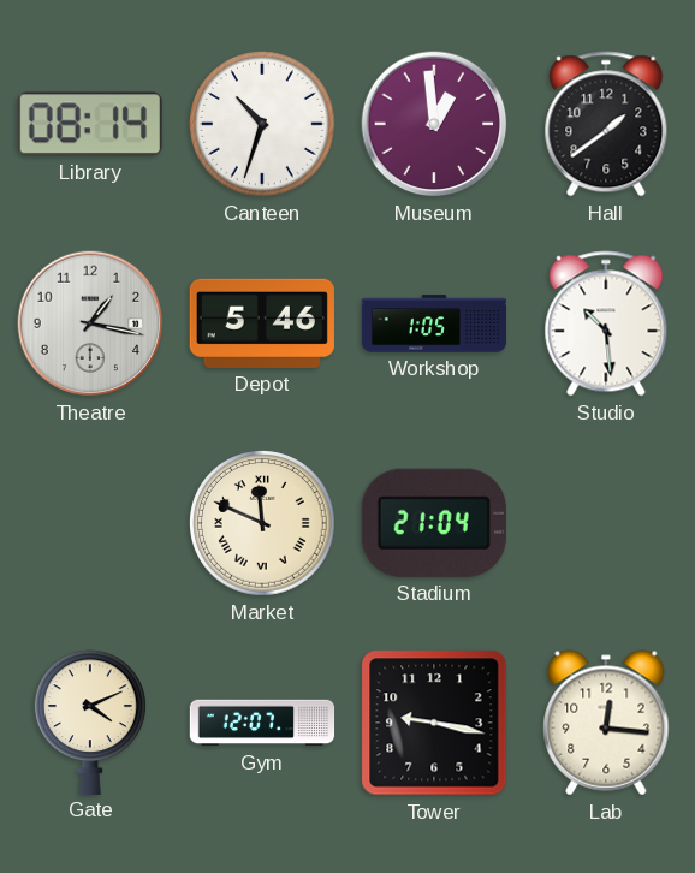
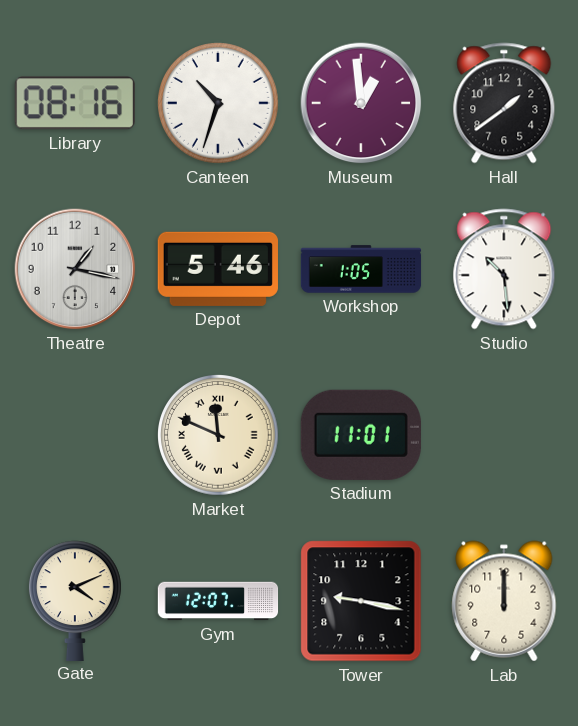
Library: 08:14 -> 08:16
Stadium: 21:04 -> 11:01
Lab: 12:16 -> 12:00
